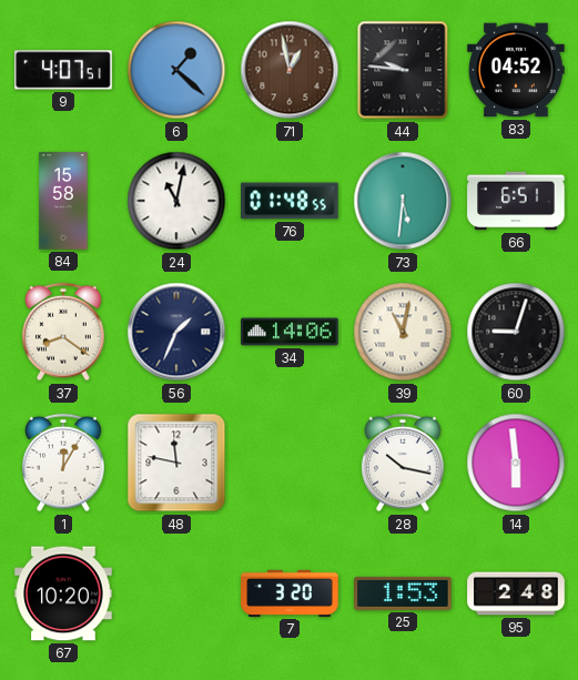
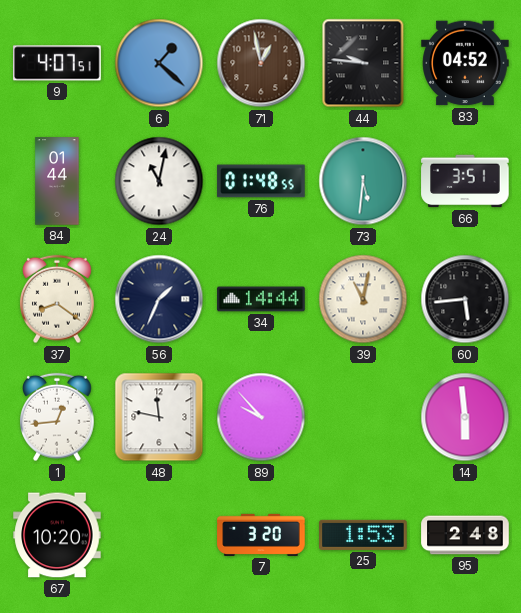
84: 15:58 -> 01:44
66: 6:51 -> 3:51
34: 14:06 -> 14:44
60: 9:03 -> 5:44
1: 12:05 -> 12:44
89: none -> 9:53
28: 10:17 -> none
